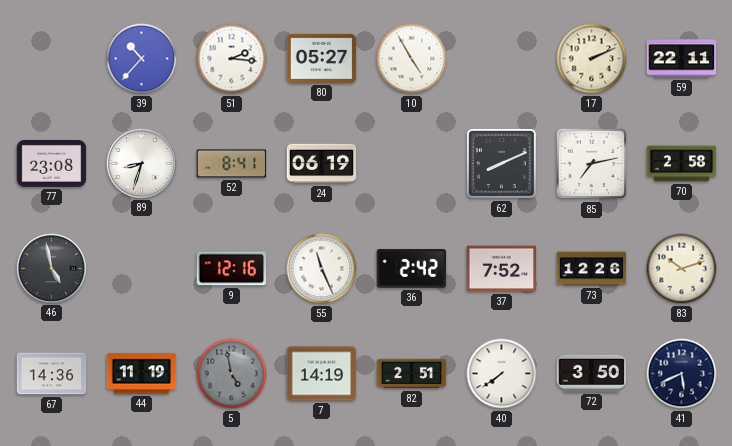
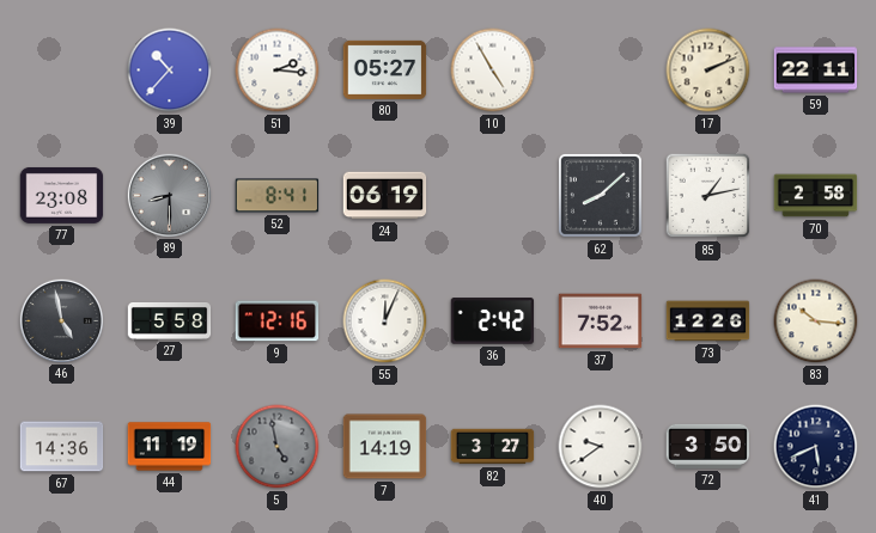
89: 8:33 -> 8:30
89 dial: white -> grey
62: 8:11 -> 8:08
85: 7:13 -> 1:13
27: none -> 5:58
55: 11:26 -> 12:04
83: 10:12 -> 10:16
82: 2:51 -> 3:27
40: 7:39 -> 9:39
